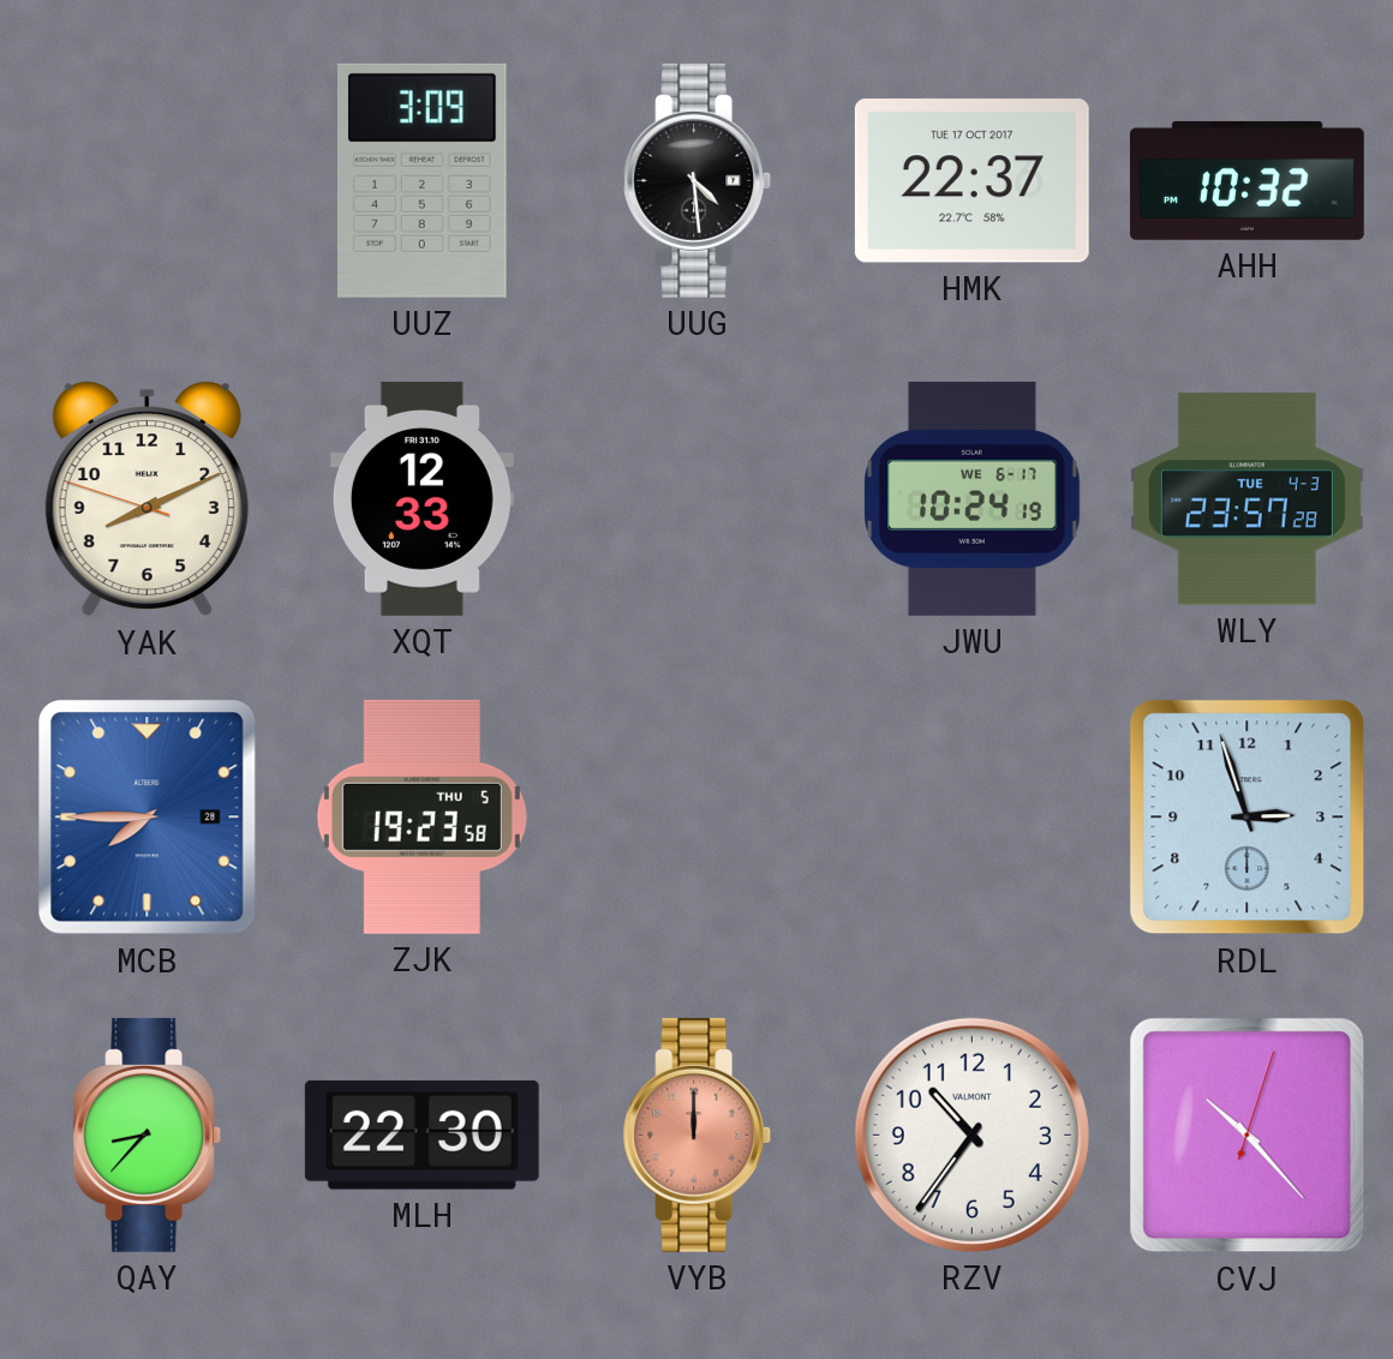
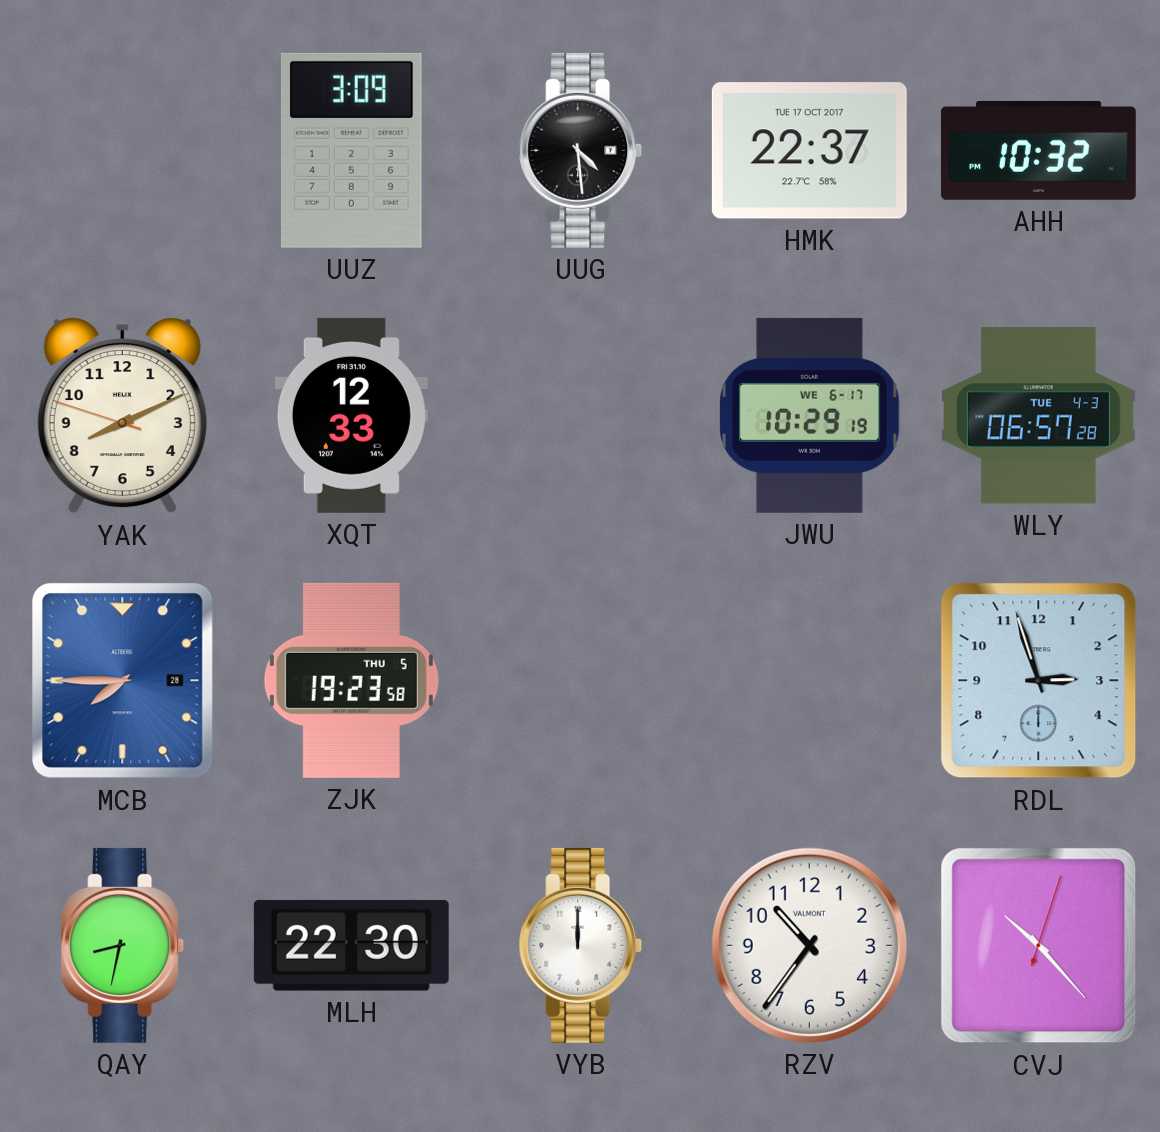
JWU: 10:24 -> 10:29
WLY: 23:57 -> 06:57
QAY: 8:37 -> 8:32
VYB dial: salmon -> white
